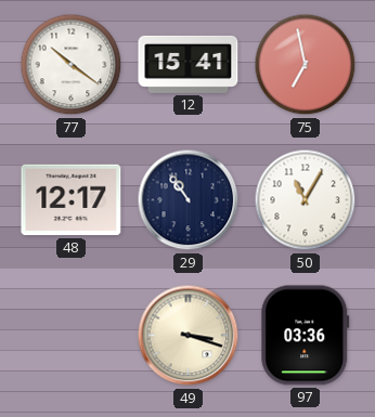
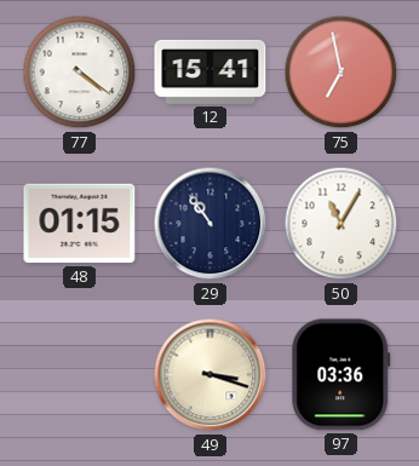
77: 10:21 -> 4:21
48: 12:17 -> 01:15
